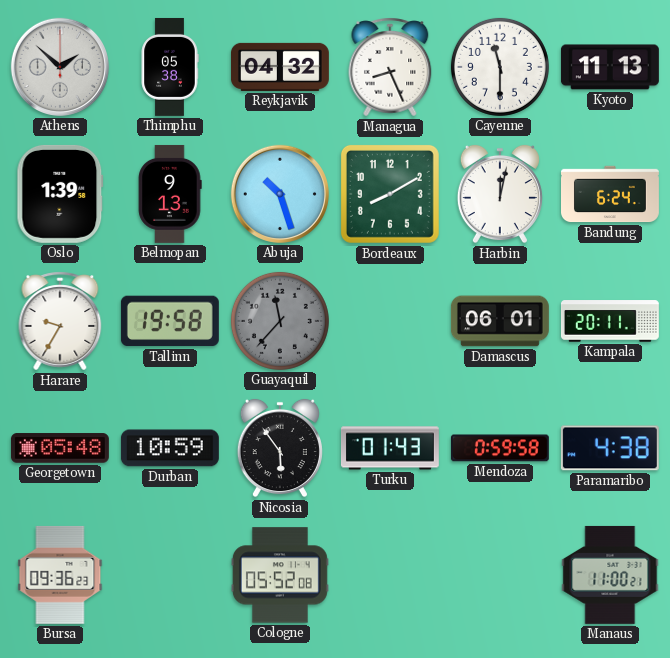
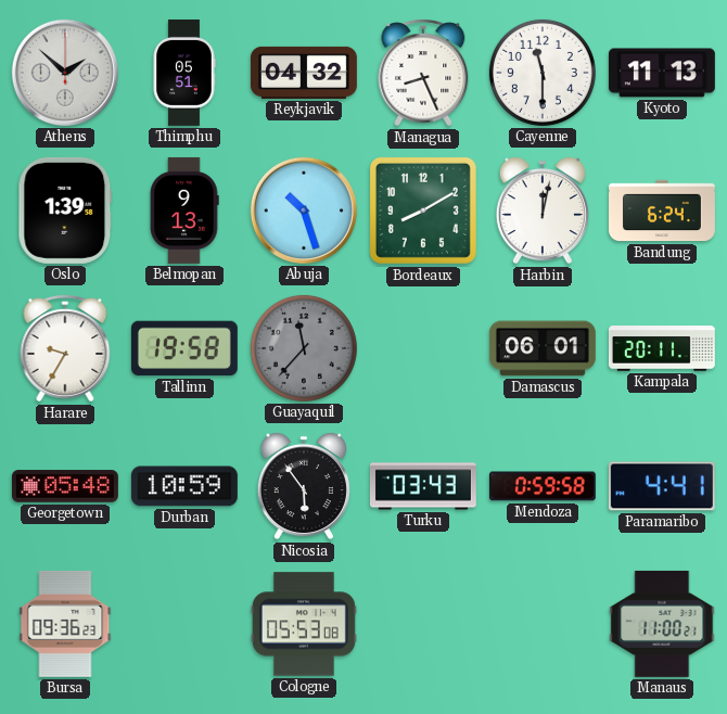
Thimphu: 05:38 -> 05:51
Turku: 01:43 -> 03:43
Paramaribo: 4:38 -> 4:41
Cologne: 05:52 -> 05:53
